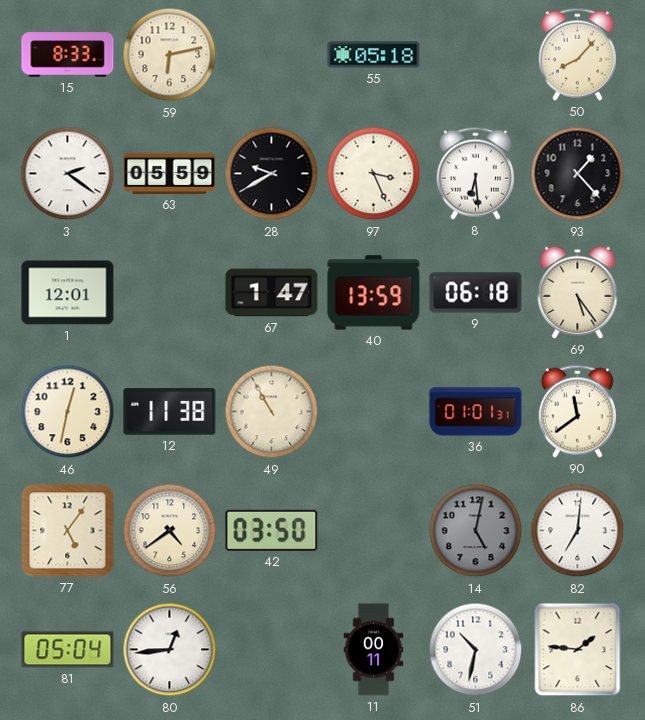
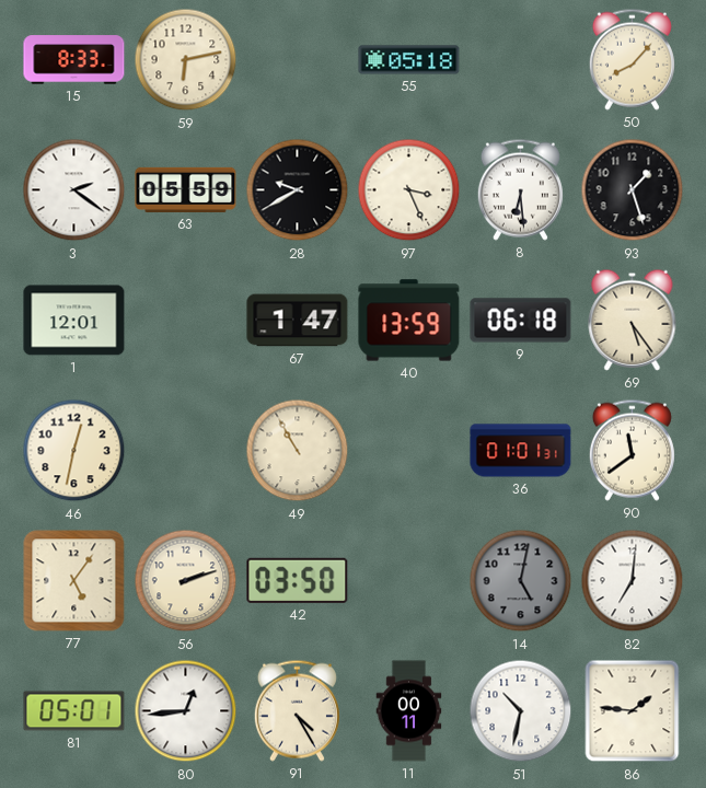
93: 1:23 -> 1:27
12: 11:38 -> none
56: 4:39 -> 2:12
81: 05:04 -> 05:01
91: none -> 4:25
